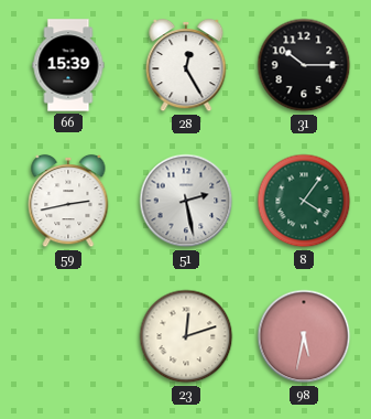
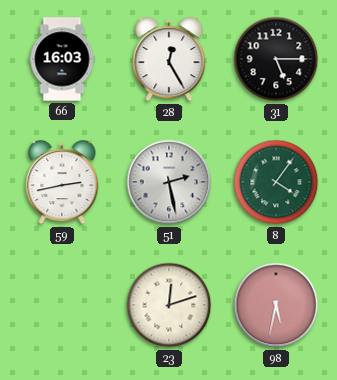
66: 15:39 -> 16:03
31: 10:15 -> 5:15
